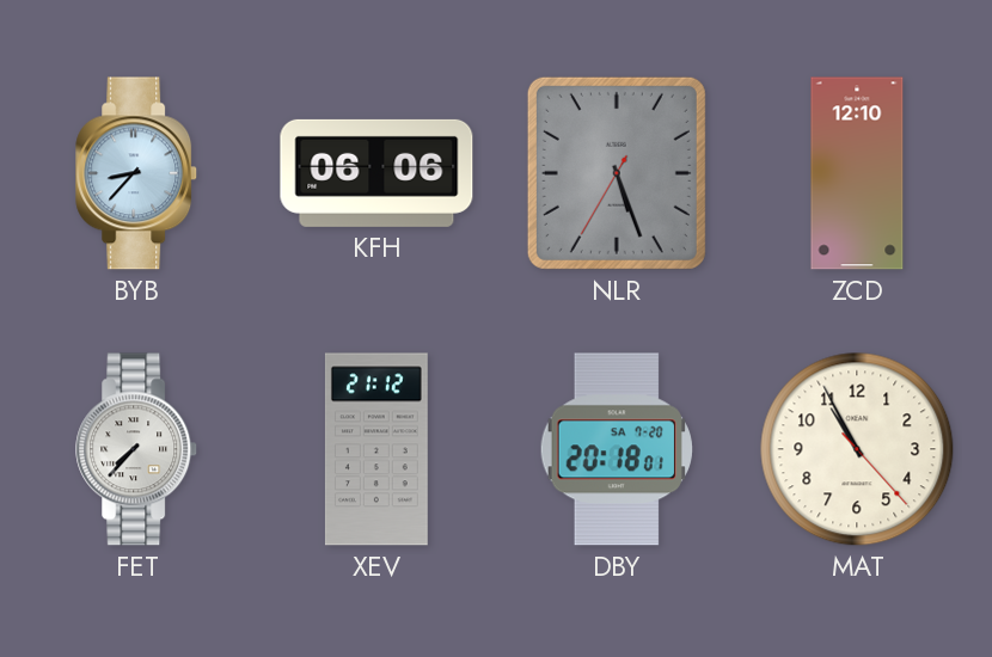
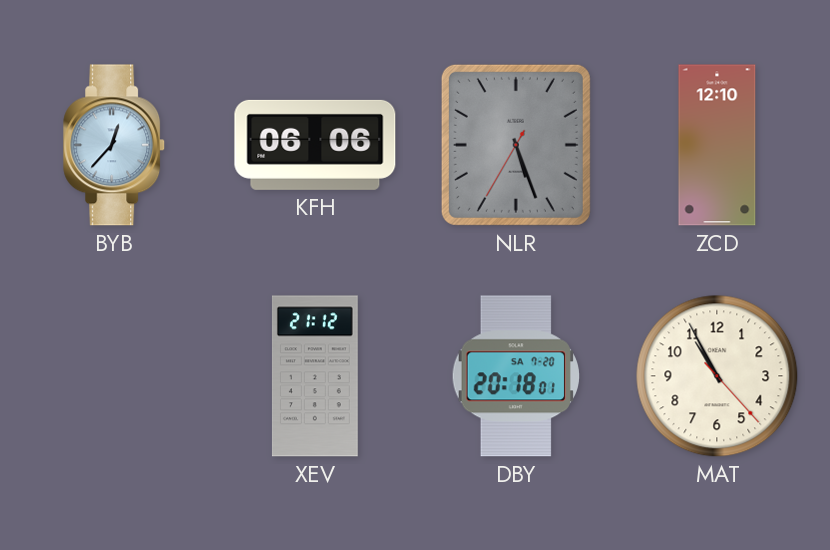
BYB: 8:37 -> 12:37
FET: 7:37 -> none
